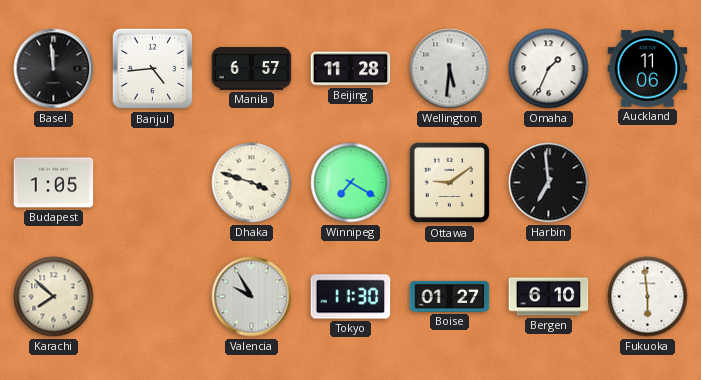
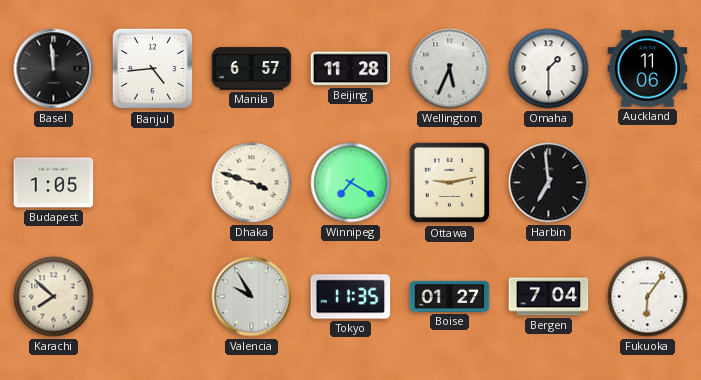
Wellington: 5:31 -> 5:34
Omaha: 1:34 -> 1:30
Ottawa: 9:09 -> 9:13
Tokyo: 11:30 -> 11:35
Bergen: 6:10 -> 7:04
Fukuoka: 5:59 -> 6:06
